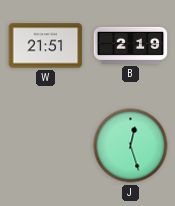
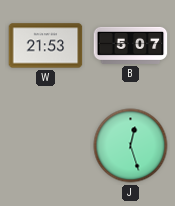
W: 21:51 -> 21:53
B: 2:19 -> 5:07
